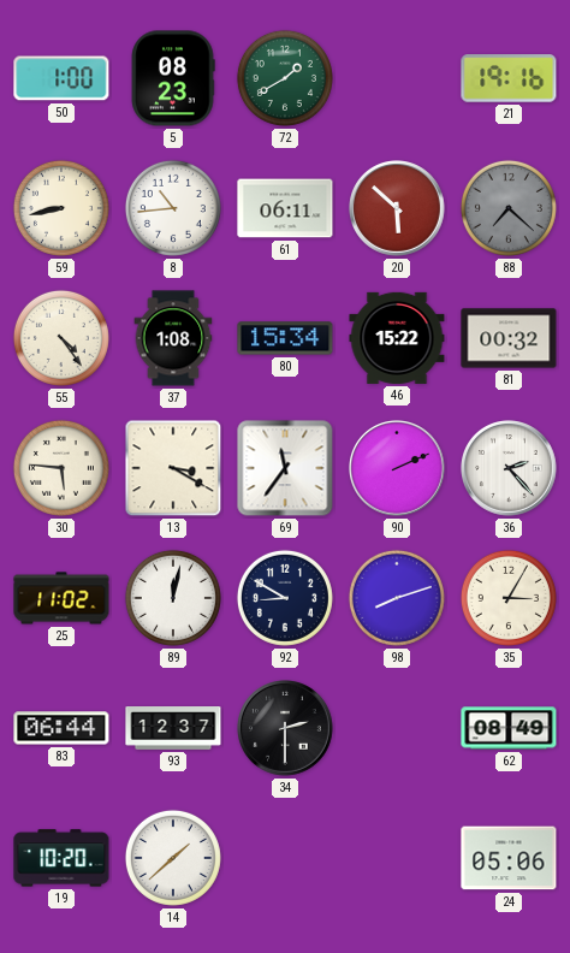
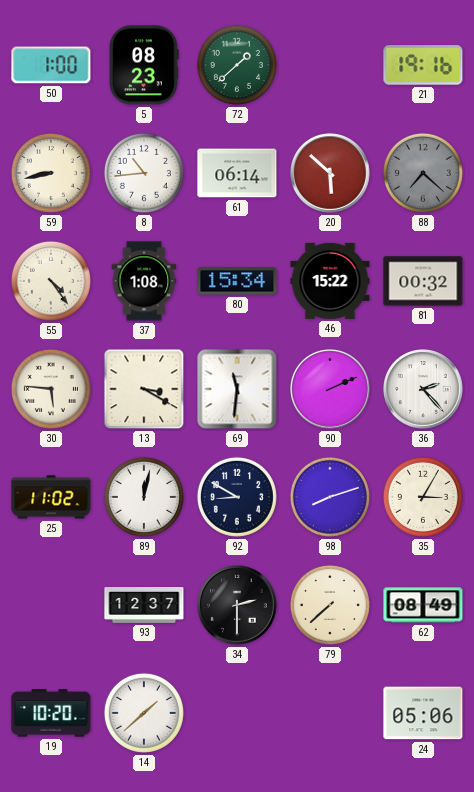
72: 1:40 -> 1:38
61: 06:11 -> 06:14
69: 11:36 -> 11:31
83: 06:44 -> none
79: none -> 7:38
